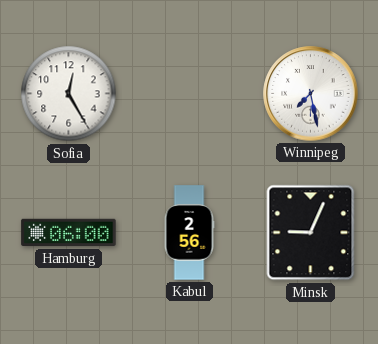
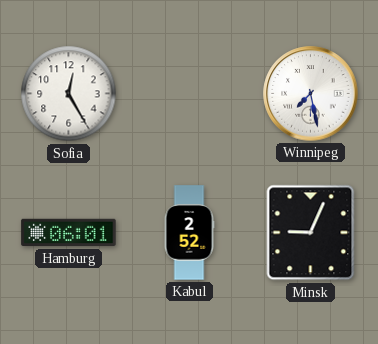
Hamburg: 06:00 -> 06:01
Kabul: 2:56 -> 2:52
